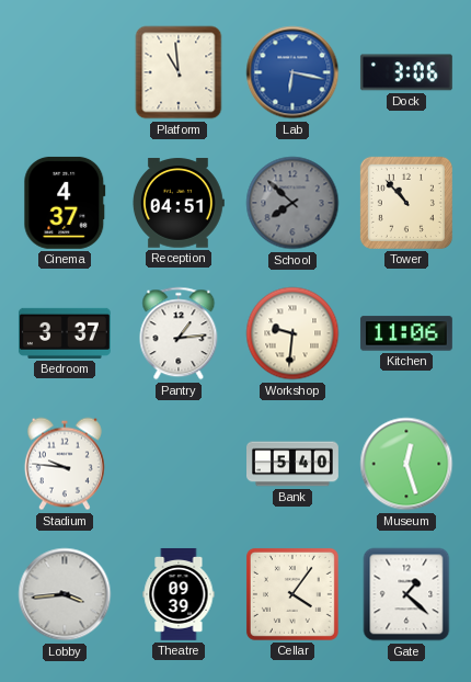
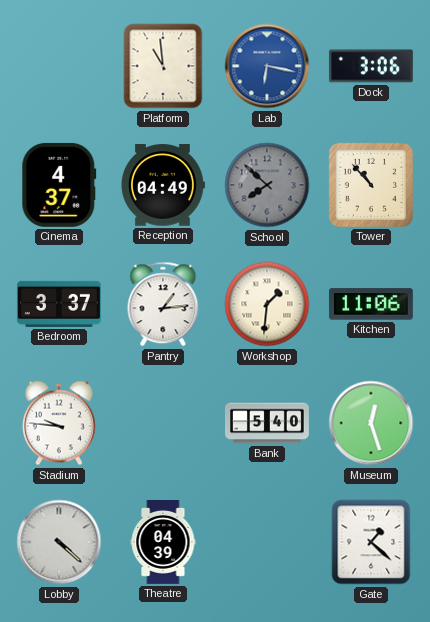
Reception: 04:51 -> 04:49
Workshop: 9:31 -> 1:31
Lobby: 3:44 -> 4:22
Theatre: 09:39 -> 04:39
Cellar: 4:06 -> none
